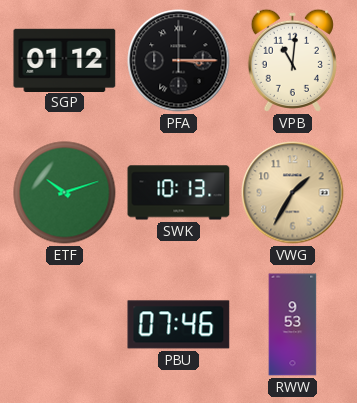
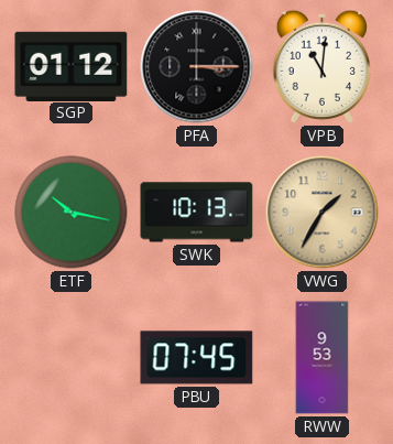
ETF: 10:12 -> 10:17
PBU: 07:46 -> 07:45
